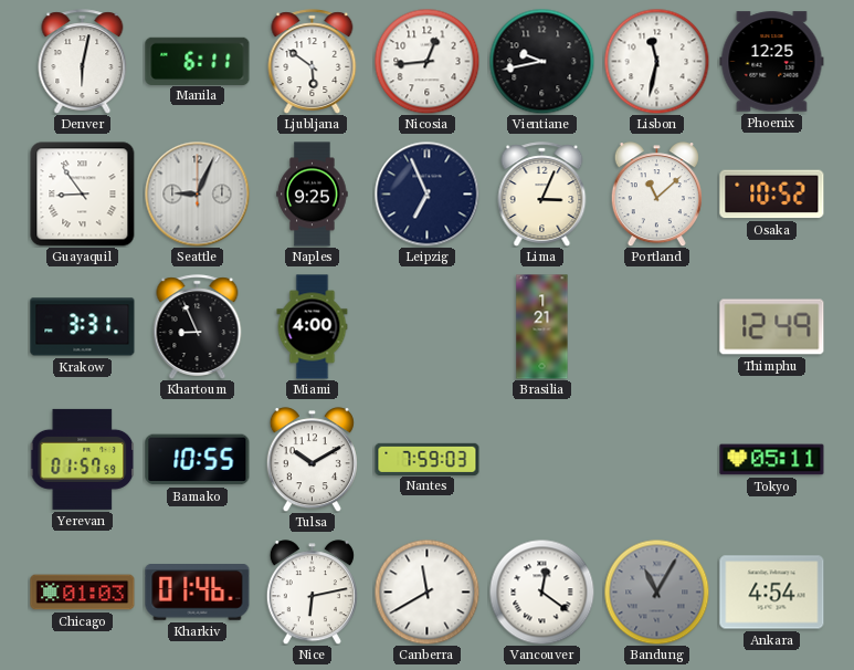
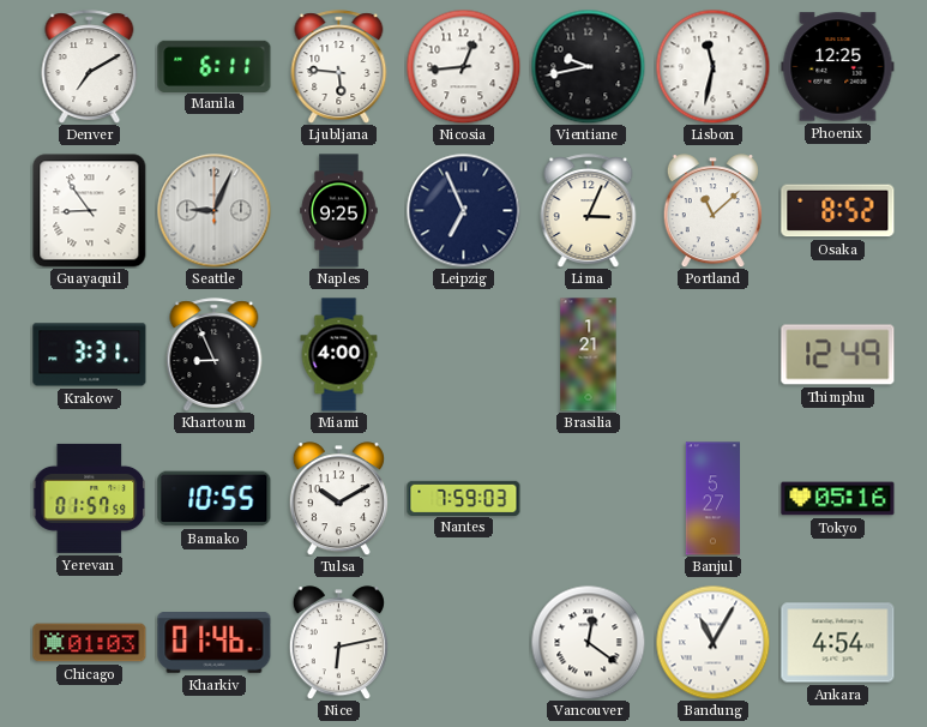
Denver: 6:02 -> 7:10
Ljubljana: 5:51 -> 5:46
Osaka: 10:52 -> 8:52
Banjul: none -> 5:27
Tokyo: 05:11 -> 05:16
Canberra: 11:40 -> none
Bandung dial: grey -> white
